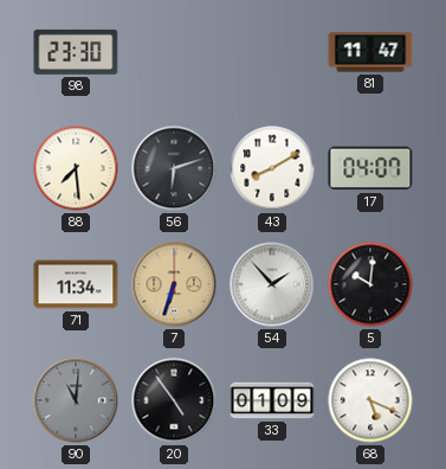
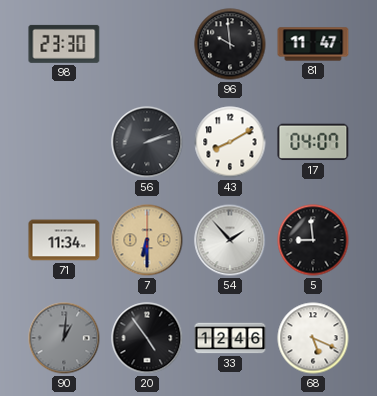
96: none -> 9:59
88: 7:29 -> none
56: 6:12 -> 2:12
7: 6:33 -> 6:30
5: 10:01 -> 8:59
90: 11:01 -> 1:01
33: 01:09 -> 12:46
